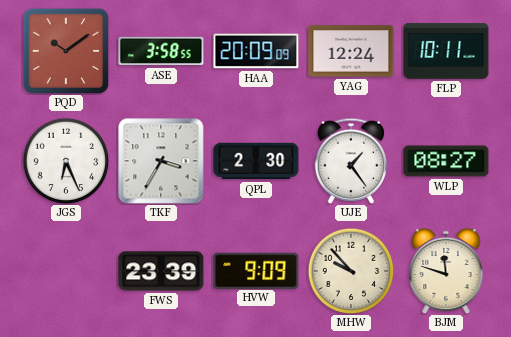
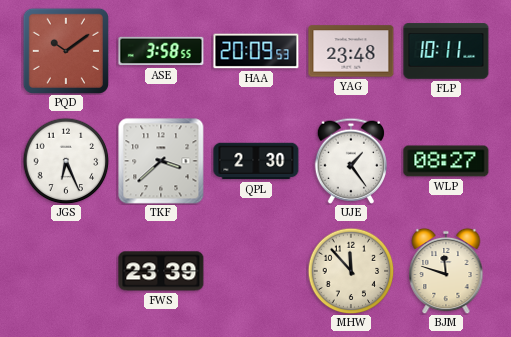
HAA: 20:09:09 -> 20:09:53
YAG: 12:24 -> 23:48
TKF: 3:35 -> 3:38
HVW: 9:09 -> none
MHW: 9:53 -> 11:53
